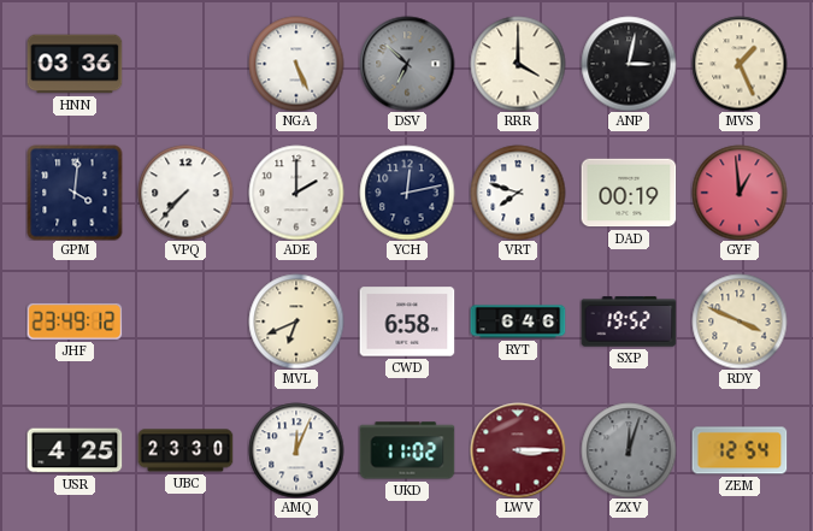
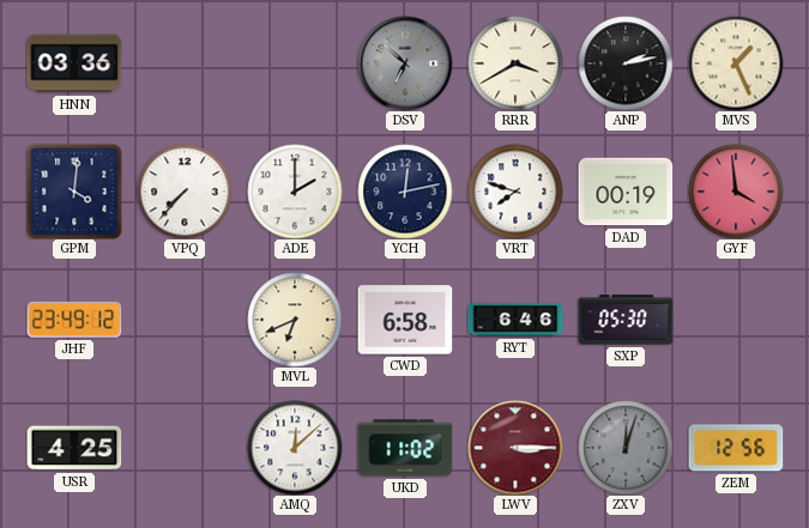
NGA: 5:26 -> none
RRR: 4:00 -> 3:40
ANP: 3:02 -> 2:13
GYF: 12:59 -> 3:59
SXP: 19:52 -> 05:30
RDY: 3:49 -> none
UBC: 23:30 -> none
AMQ: 12:04 -> 12:08
ZEM: 12:54 -> 12:56
